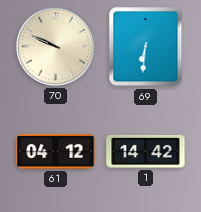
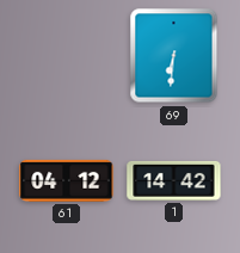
70: 9:49 -> none
